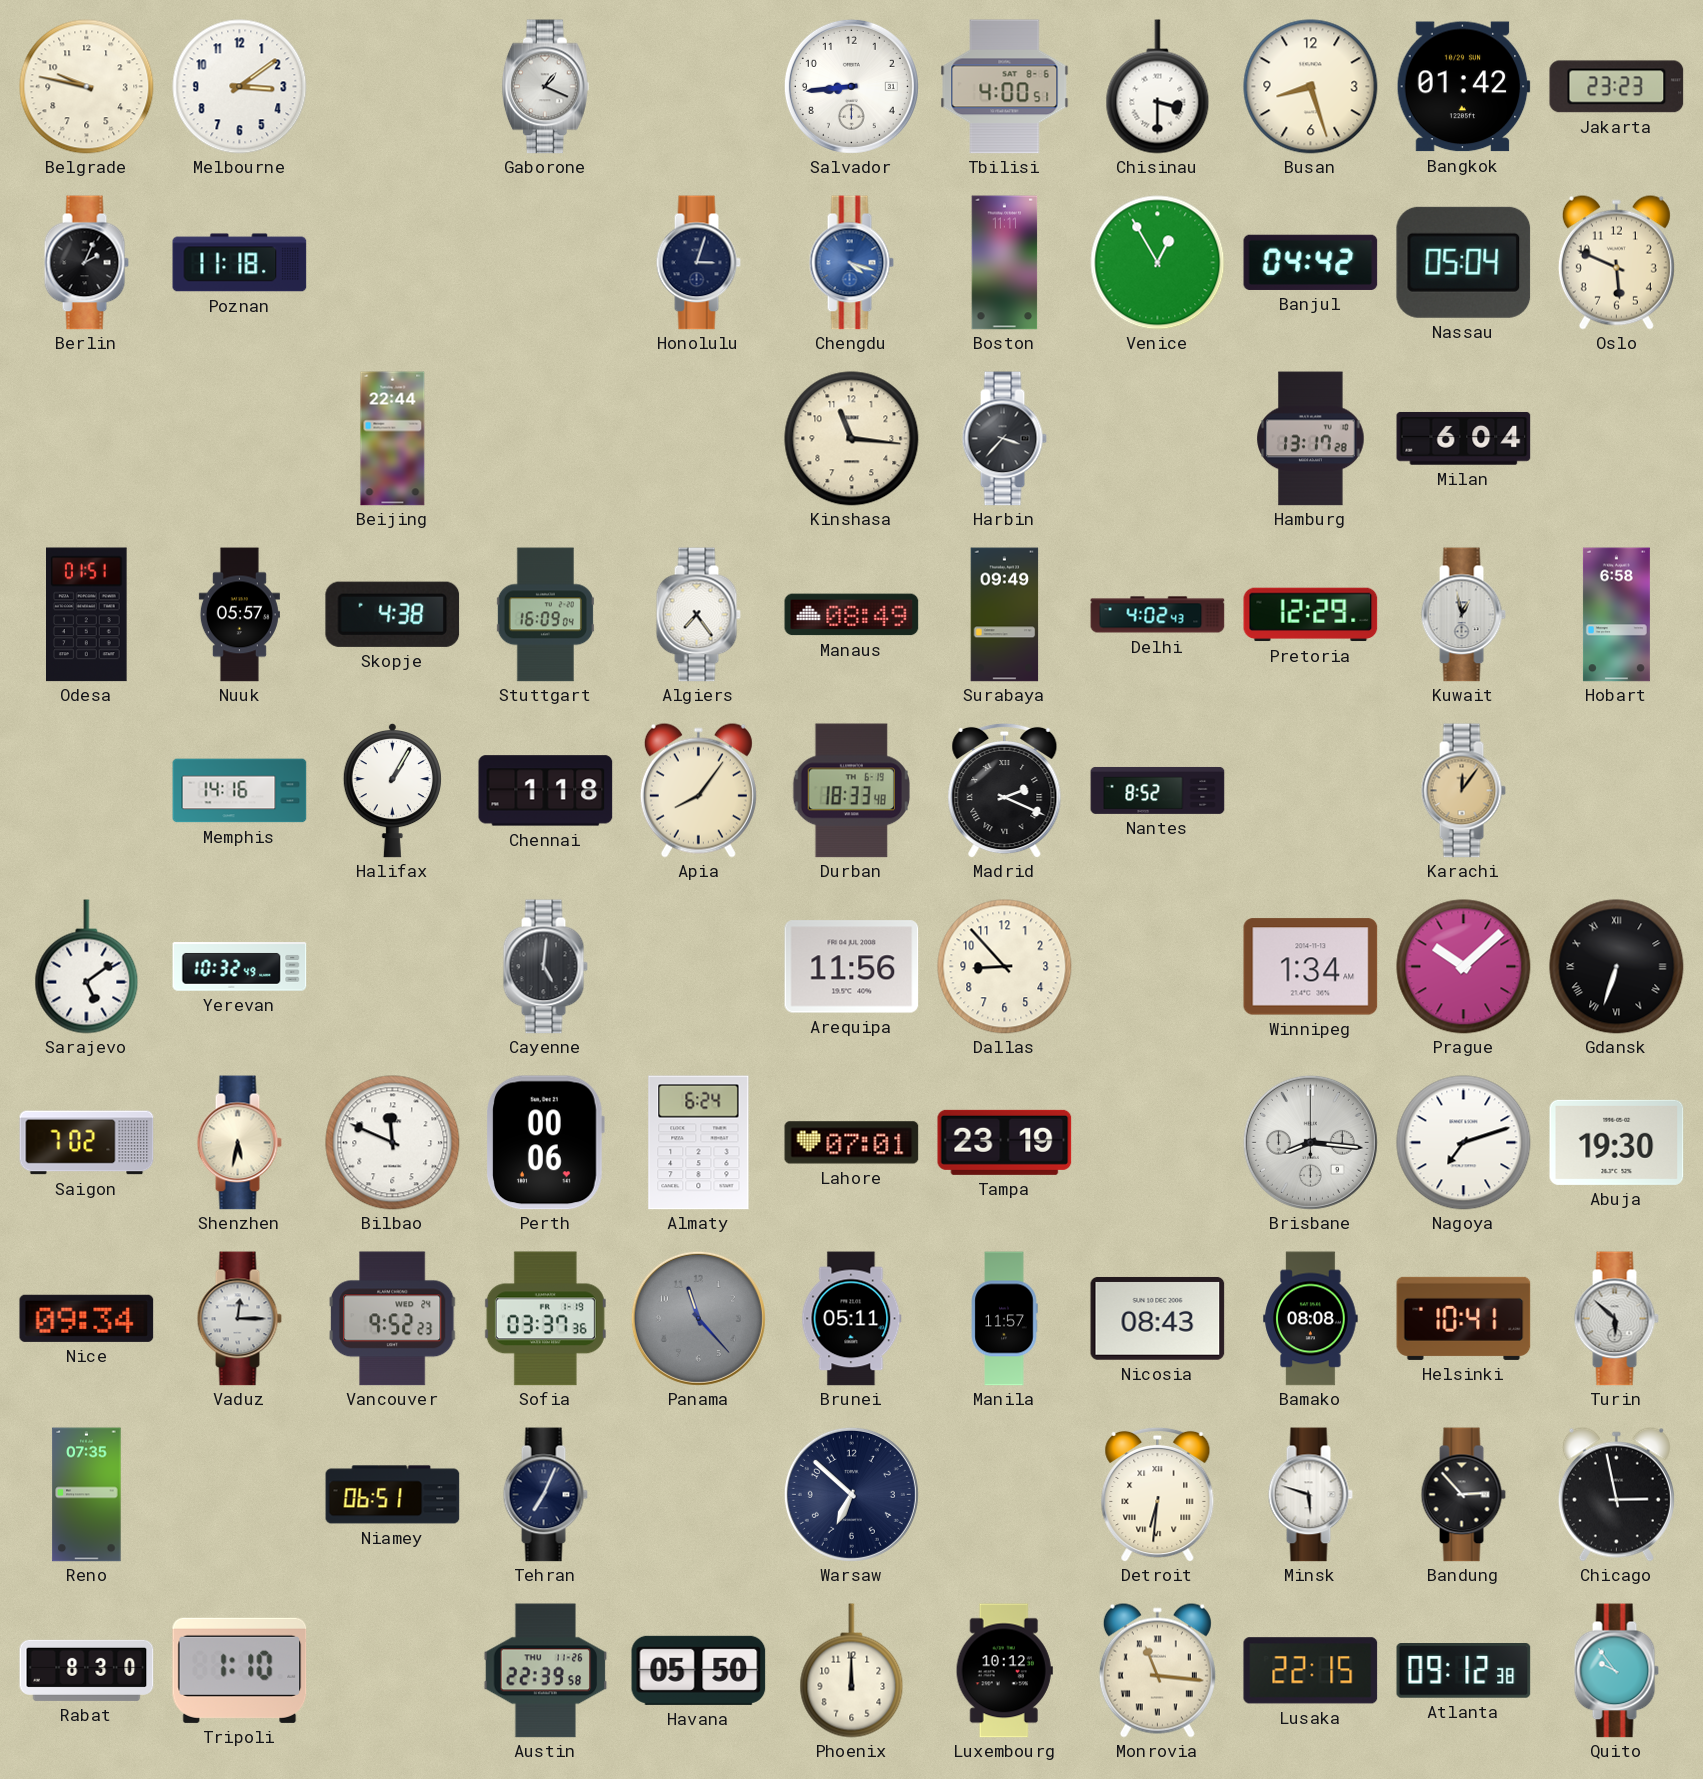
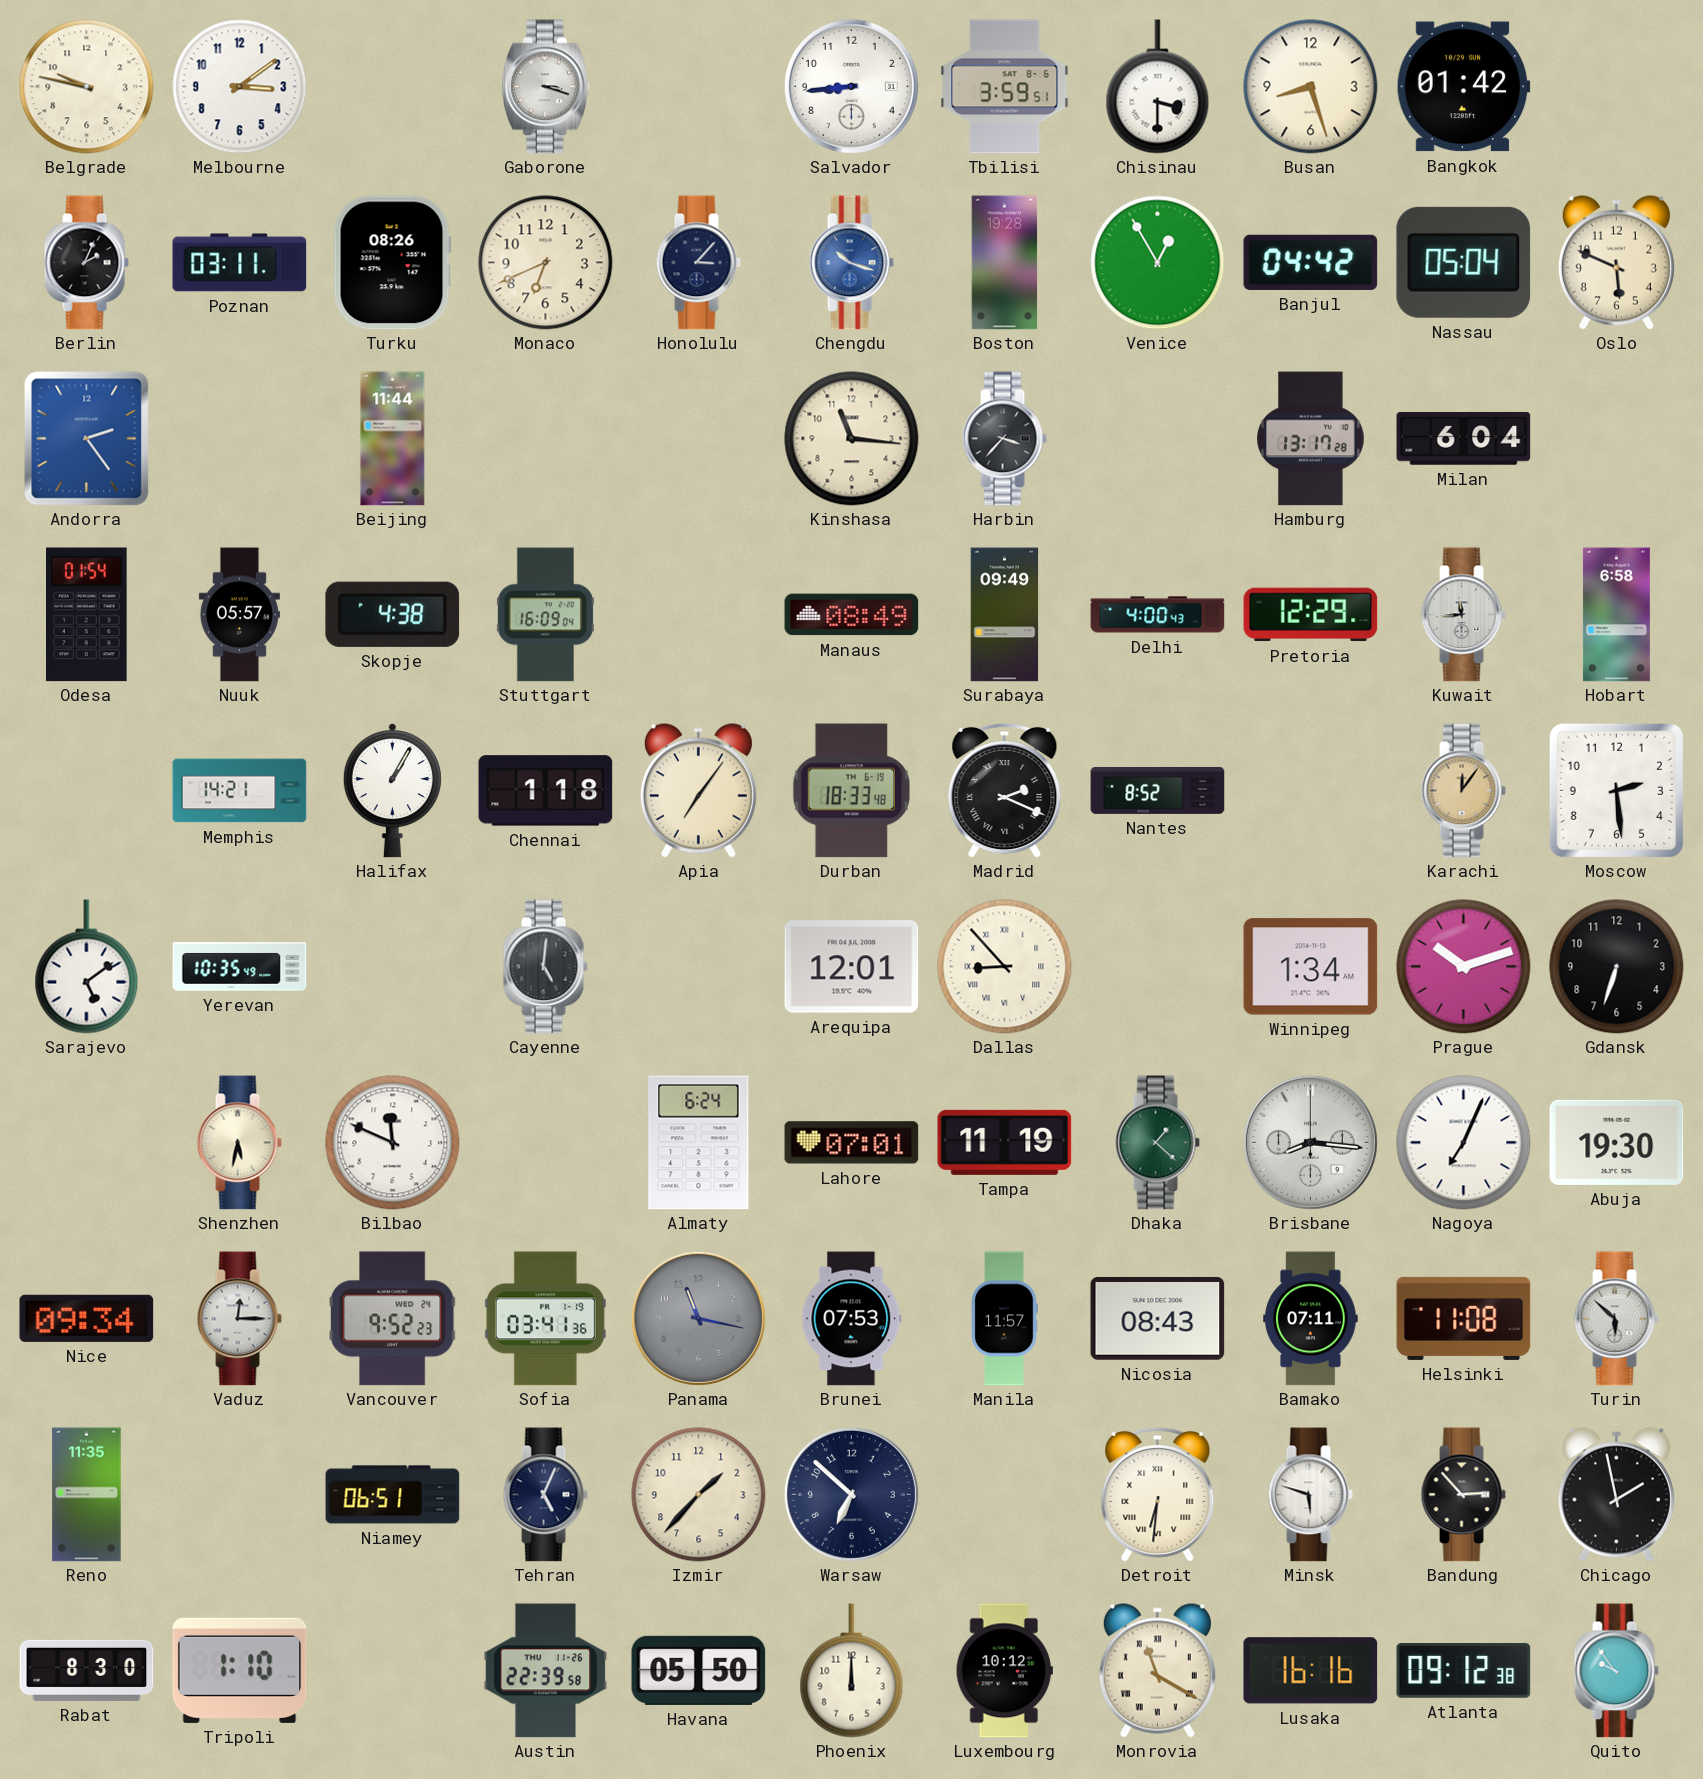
Gaborone: 1:19 -> 3:18
Tbilisi: 4:00 -> 3:59
Jakarta: 23:23 -> none
Poznan: 11:18 -> 03:11
Turku: none -> 08:26
Monaco: none -> 6:41
Honolulu: 3:03 -> 3:07
Chengdu: 4:18 -> 10:18
Boston: 11:11 -> 19:28
Andorra: none -> 2:24
Beijing: 22:44 -> 11:44
Odesa: 01:51 -> 01:54
Algiers: 7:24 -> none
Delhi: 4:02 -> 4:00
Kuwait: 12:58 -> 11:44
Memphis: 14:16 -> 14:21
Apia: 8:06 -> 7:06
Moscow: none -> 2:29
Yerevan: 10:32 -> 10:35
Arequipa: 11:56 -> 12:01
Dallas numerals: Arabic -> Roman
Prague: 10:08 -> 10:12
Gdansk numerals: Roman -> Arabic
Saigon: 7:02 -> none
Perth: 00:06 -> none
Tampa: 23:19 -> 11:19
Dhaka: none -> 1:22
Nagoya: 7:12 -> 7:04
Sofia: 03:37 -> 03:41
Panama: 11:23 -> 11:17
Brunei: 05:11 -> 07:53
Bamako: 08:08 -> 07:11
Helsinki: 10:41 -> 11:08
Reno: 07:35 -> 11:35
Tehran: 7:04 -> 5:04
Izmir: none -> 1:37
Chicago: 2:58 -> 1:58
Monrovia: 11:16 -> 11:20
Lusaka: 22:15 -> 16:16
